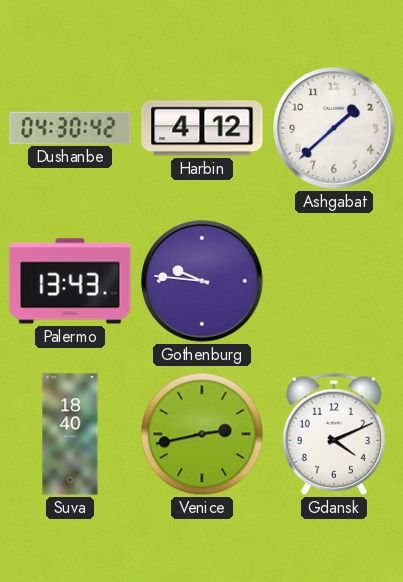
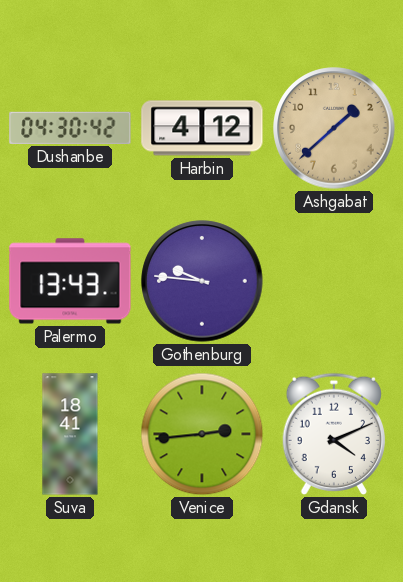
Ashgabat dial: white -> champagne
Suva: 18:40 -> 18:41
Venice: 2:43 -> 2:44
